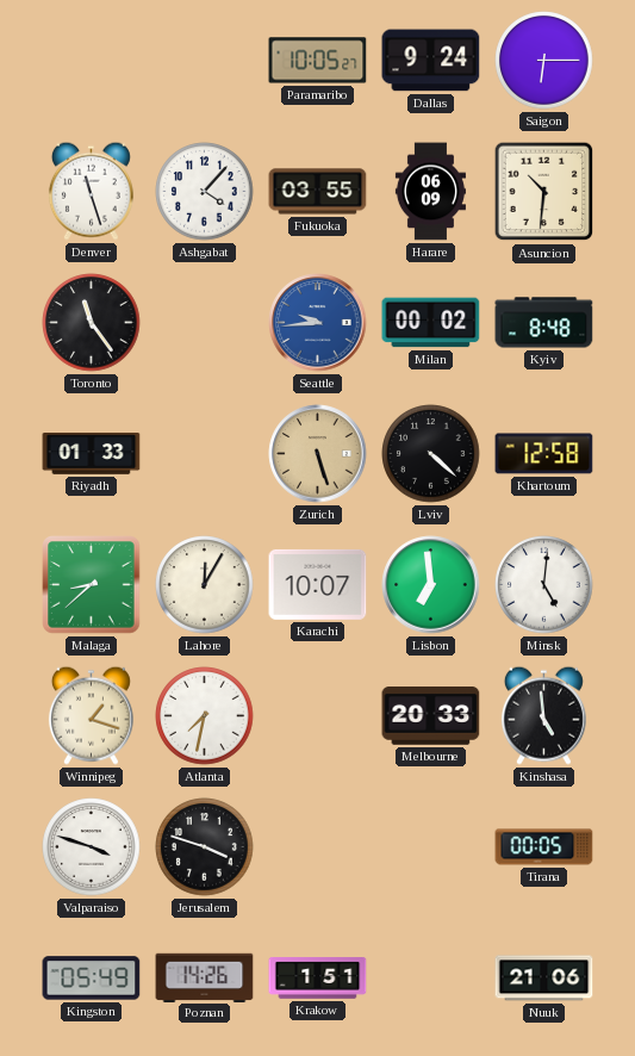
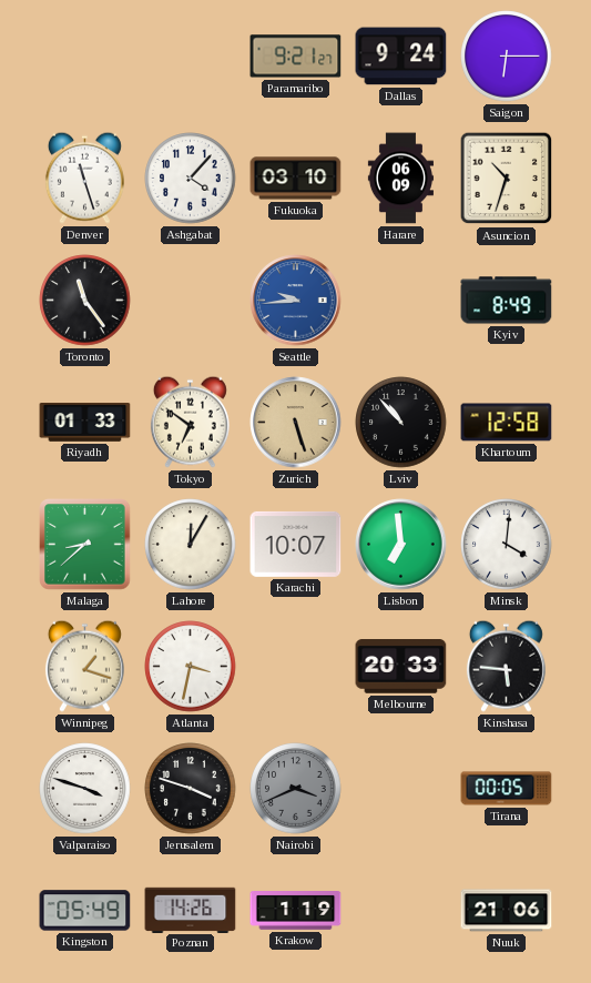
Paramaribo: 10:05 -> 9:21
Fukuoka: 03:55 -> 03:10
Asuncion: 10:31 -> 10:33
Milan: 00:02 -> none
Kyiv: 8:48 -> 8:49
Tokyo: none -> 6:51
Lviv: 4:22 -> 10:53
Minsk: 5:01 -> 4:01
Atlanta: 7:32 -> 3:32
Kinshasa: 4:59 -> 5:46
Nairobi: none -> 3:41
Krakow: 1:51 -> 1:19
